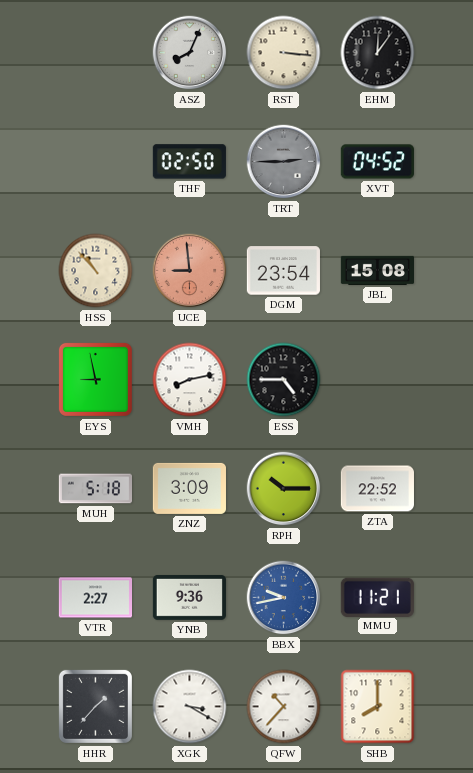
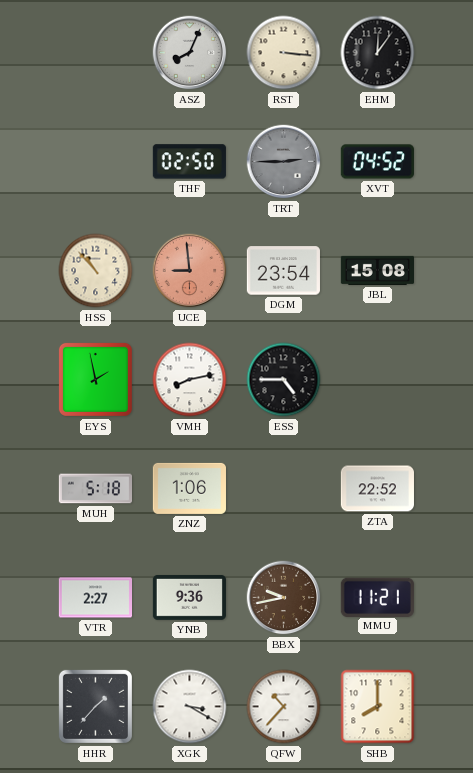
EYS: 8:58 -> 1:58
ZNZ: 3:09 -> 1:06
RPH: 10:15 -> none
BBX dial: blue -> brown
